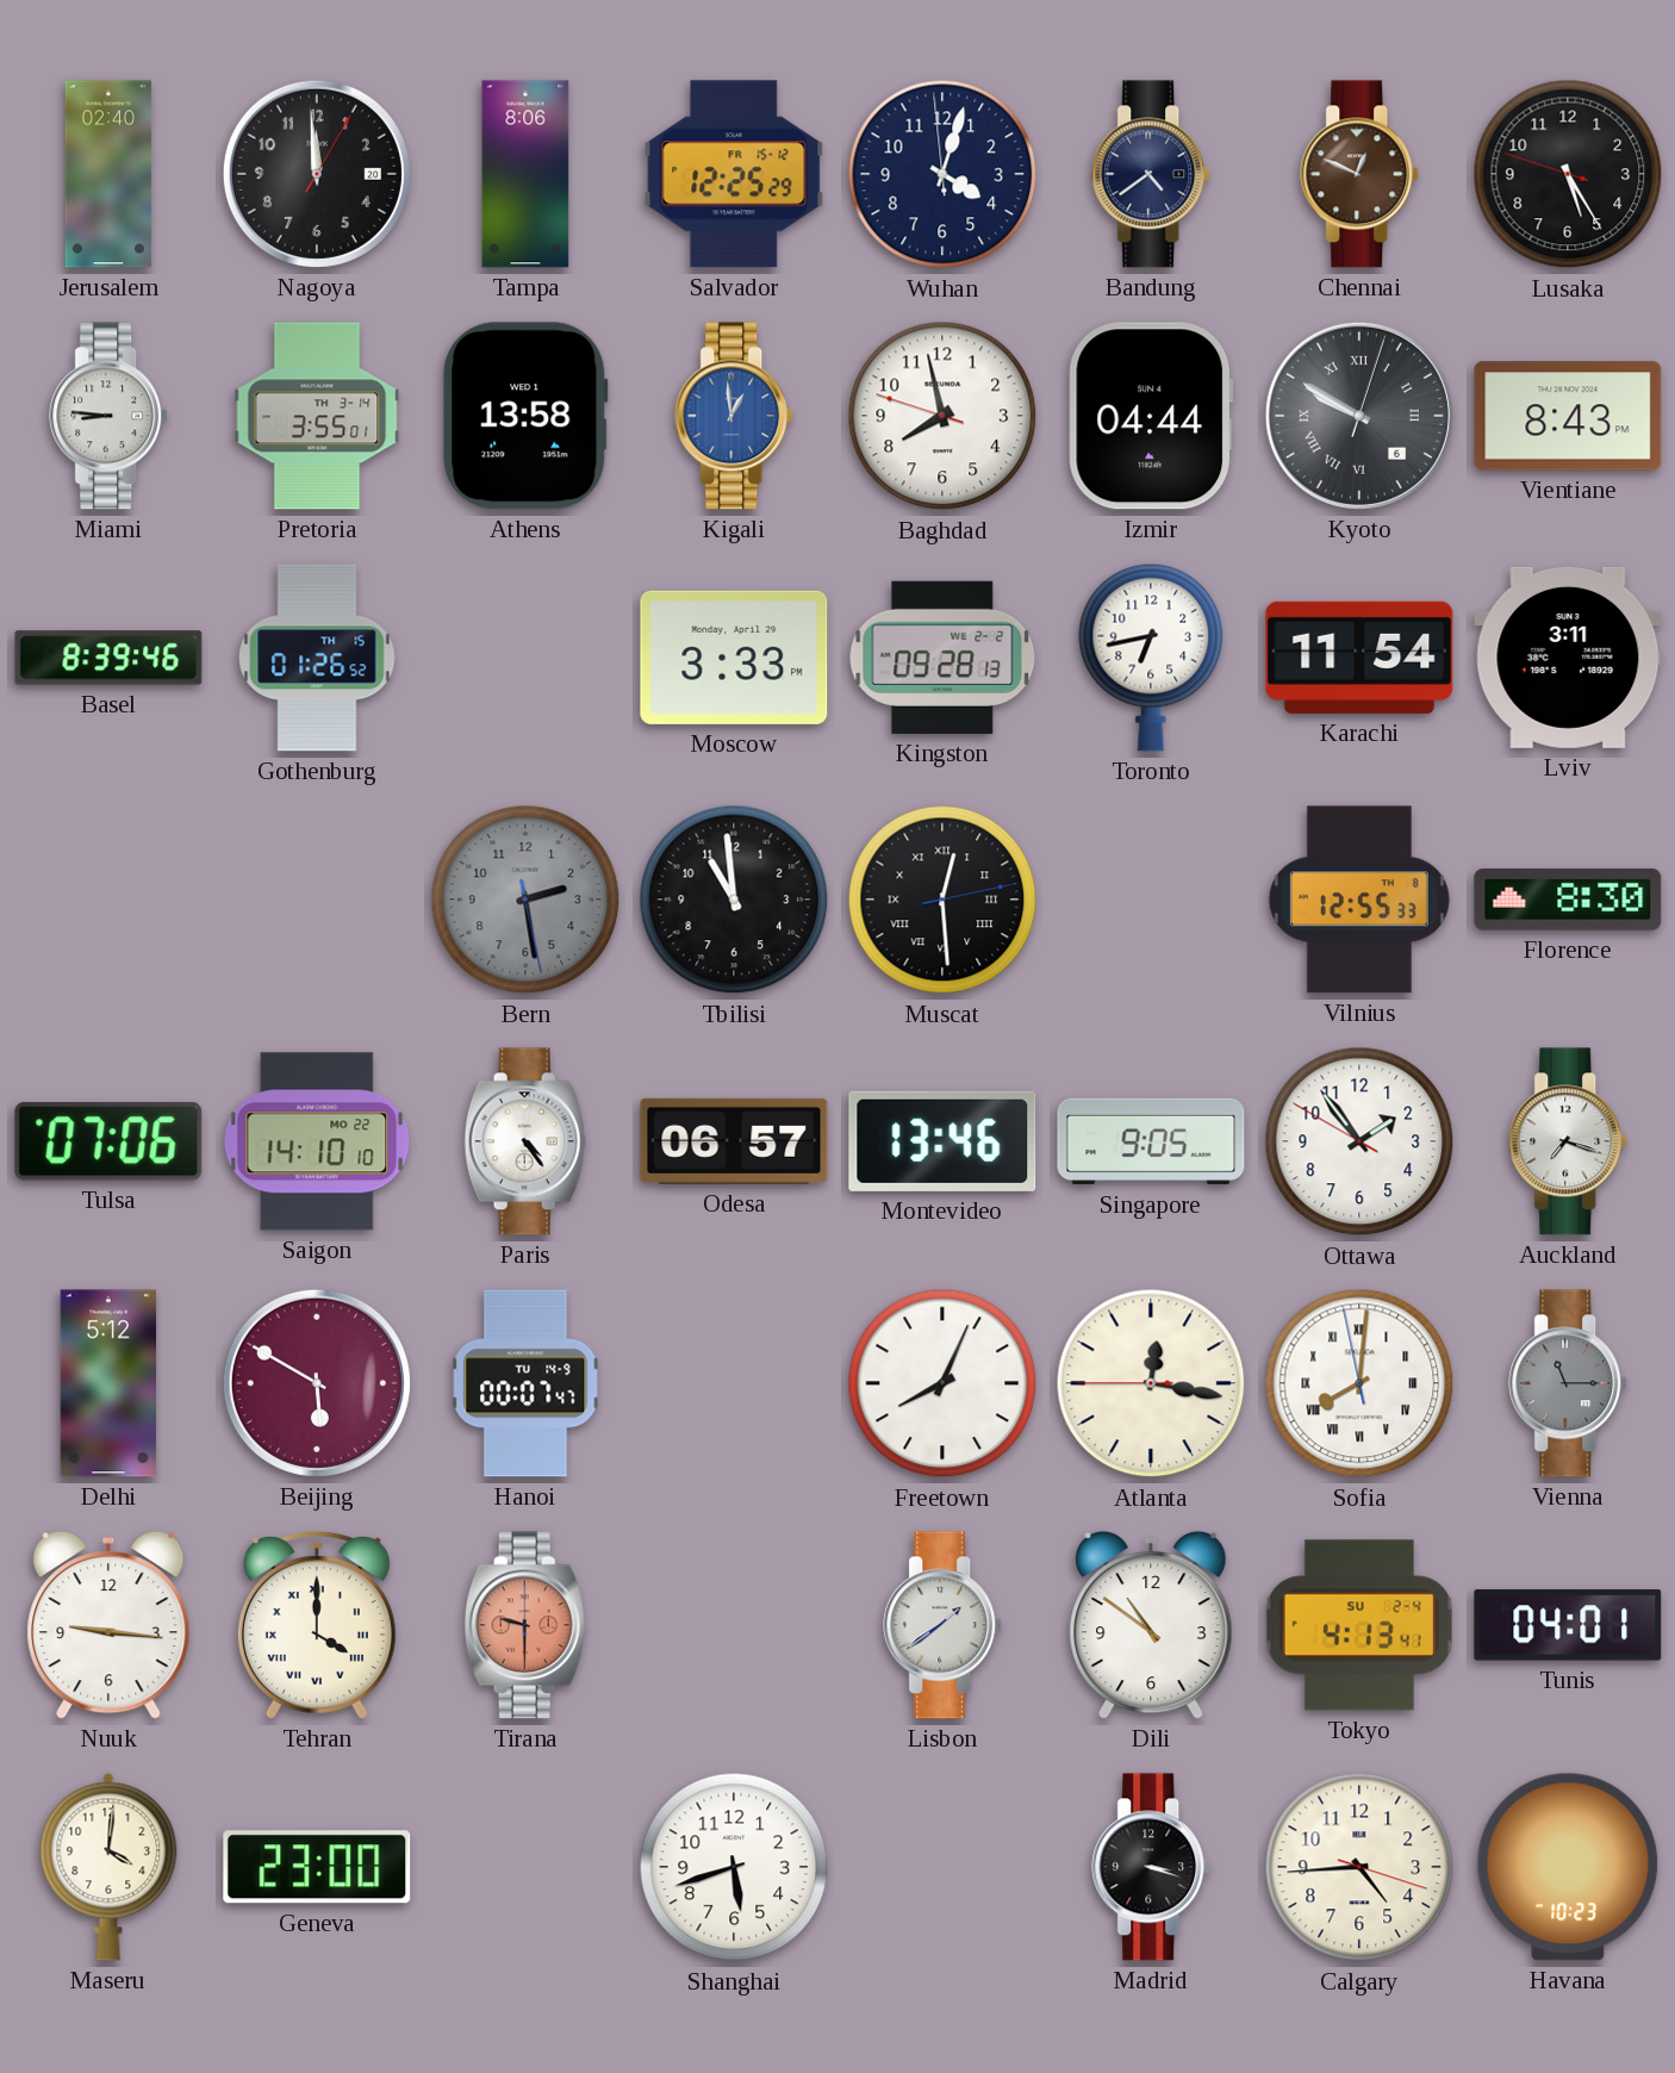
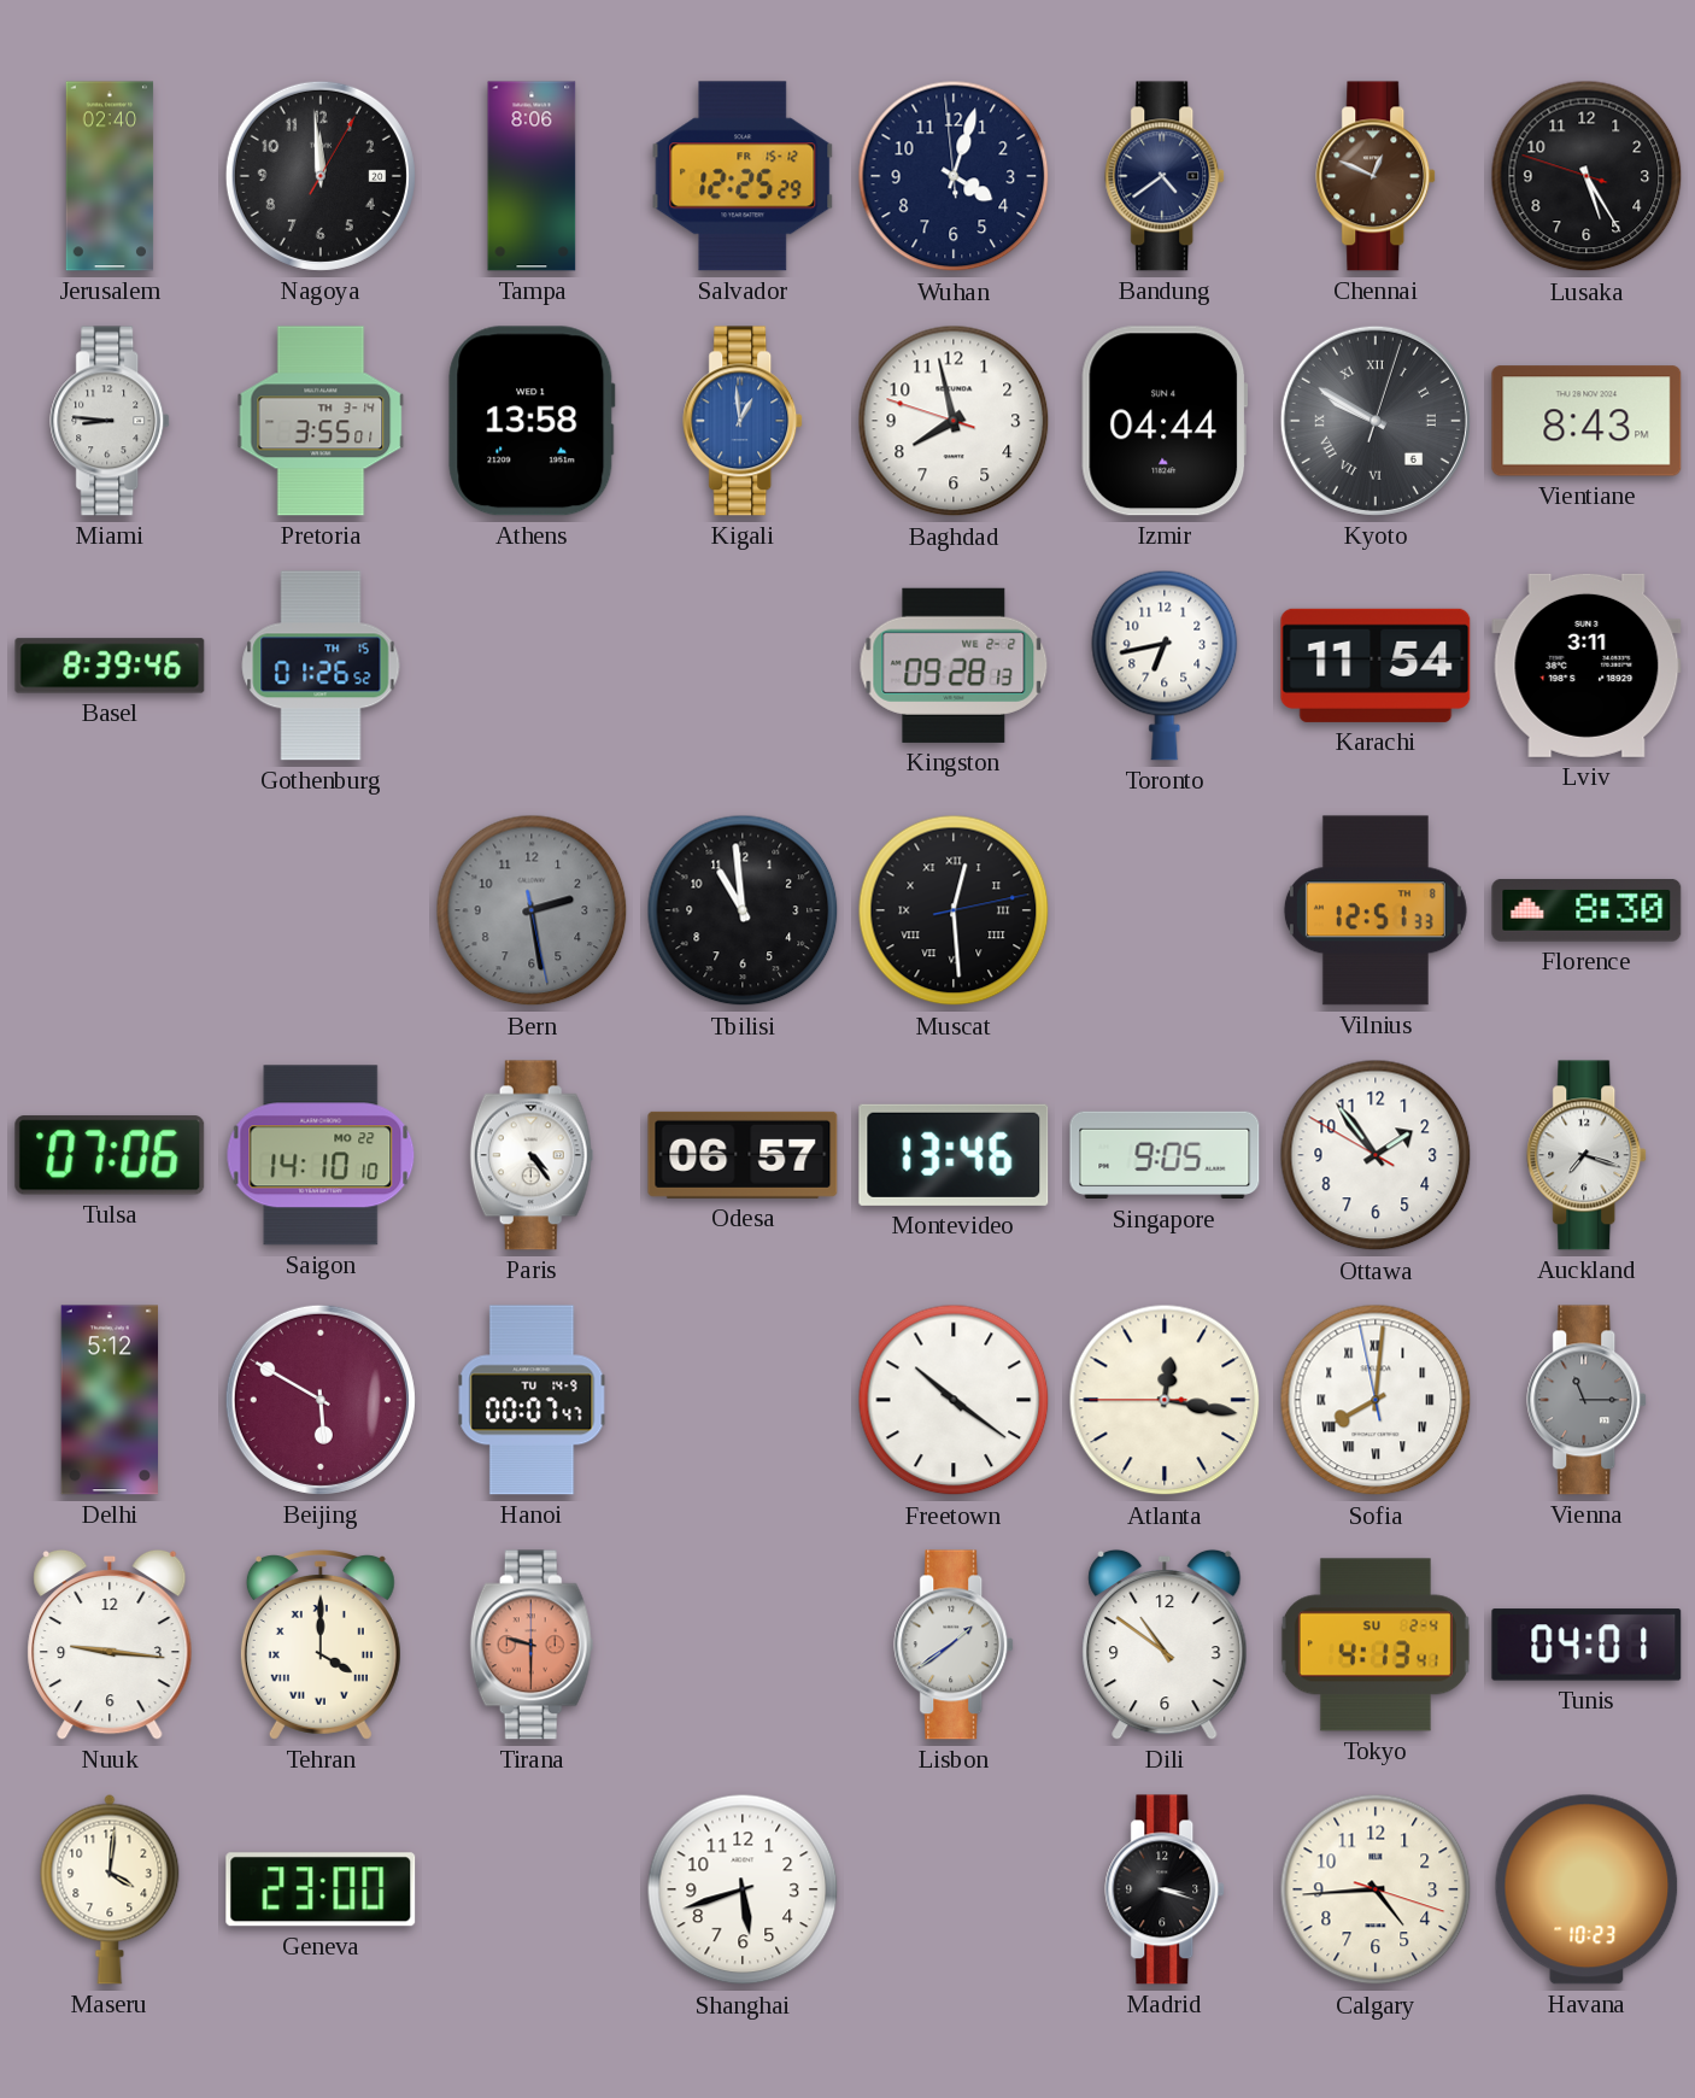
Moscow: 3:33 -> none
Vilnius: 12:55 -> 12:51
Freetown: 8:04 -> 10:21
